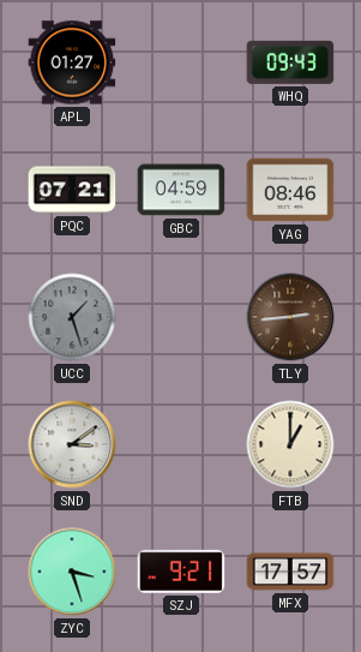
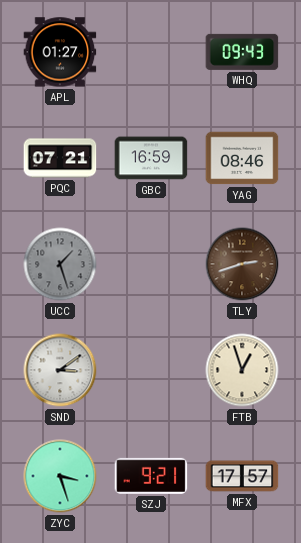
GBC: 04:59 -> 16:59
TLY: 2:44 -> 2:42
FTB: 1:00 -> 12:57
